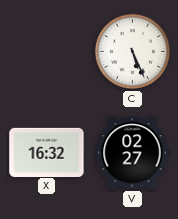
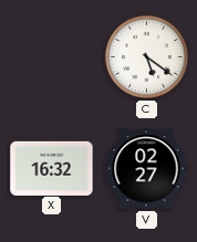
C: 5:26 -> 5:21
